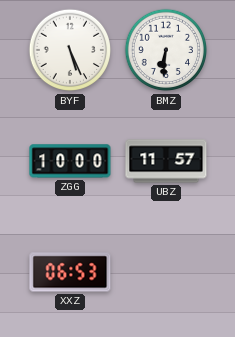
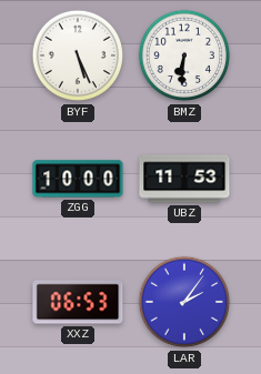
UBZ: 11:57 -> 11:53
LAR: none -> 2:06
